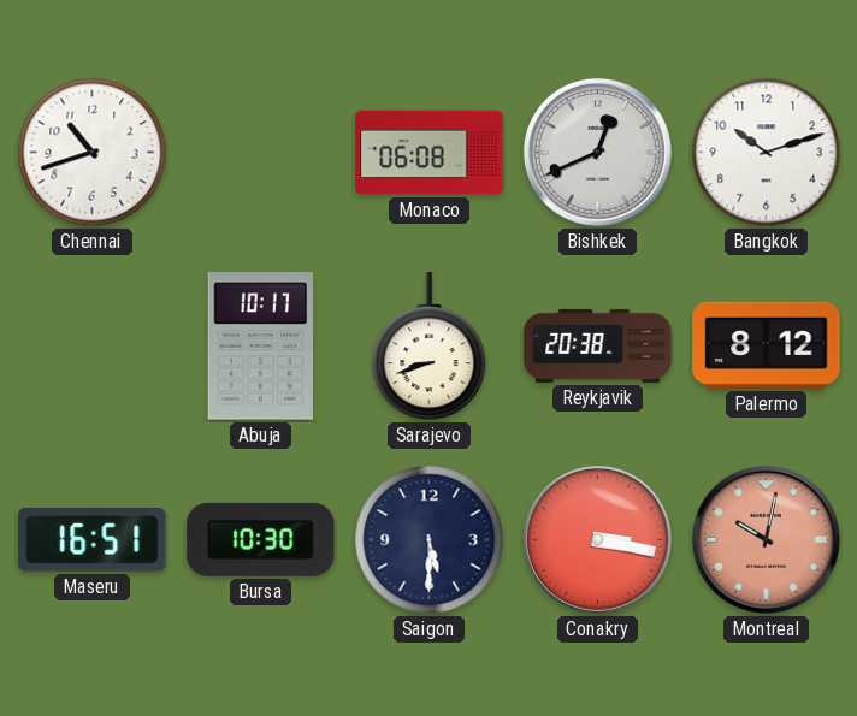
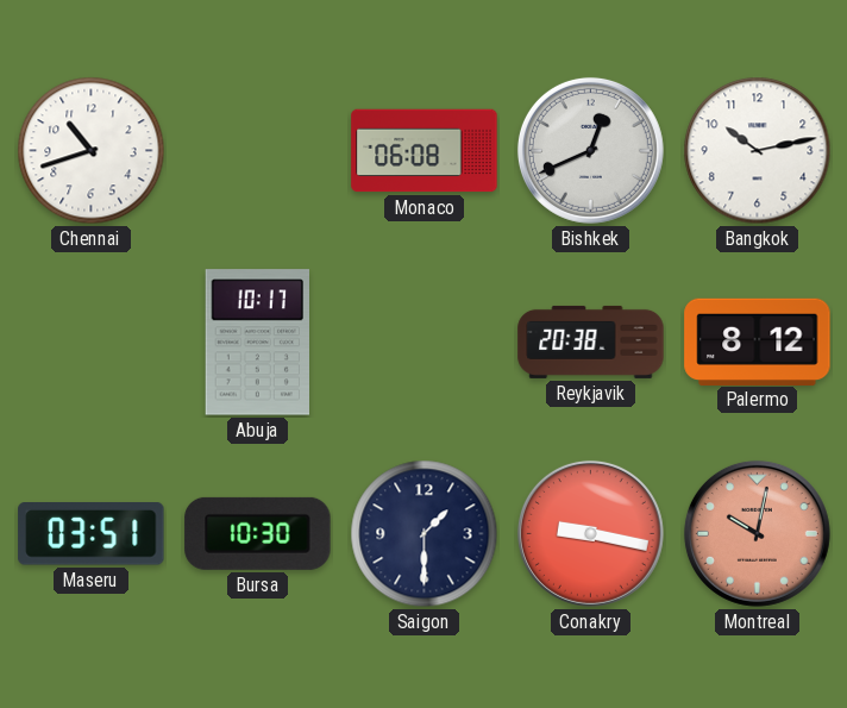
Bangkok: 10:12 -> 10:13
Sarajevo: 8:42 -> none
Maseru: 16:51 -> 03:51
Saigon: 5:30 -> 1:30
Conakry: 3:17 -> 9:17
